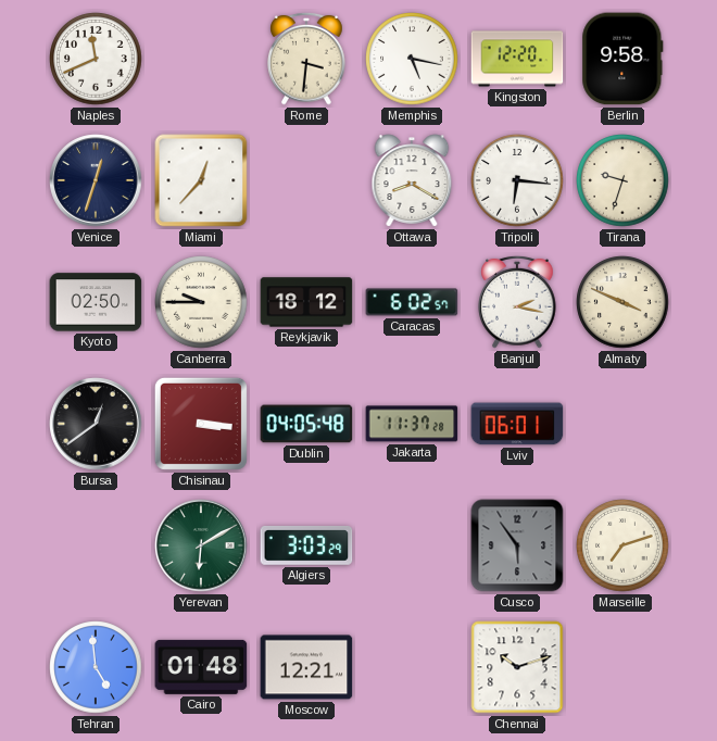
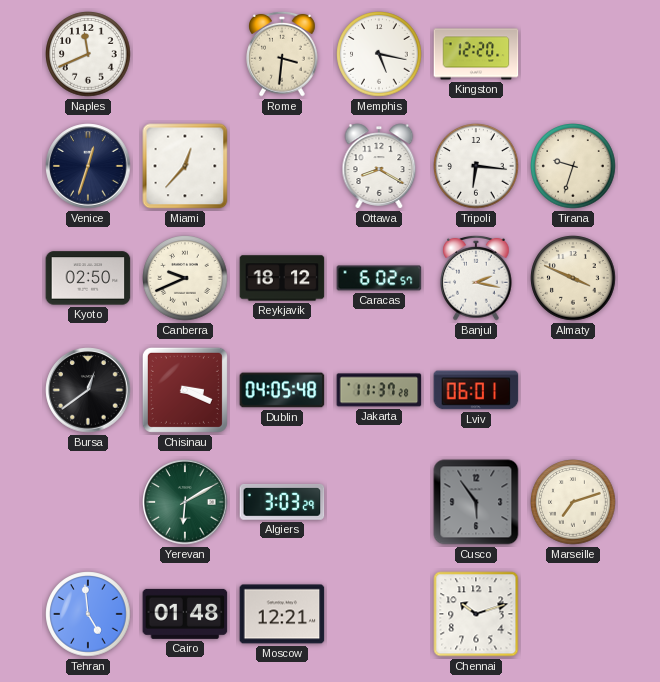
Berlin: 9:58 -> none
Canberra: 9:45 -> 9:41
Chisinau: 3:16 -> 3:19
